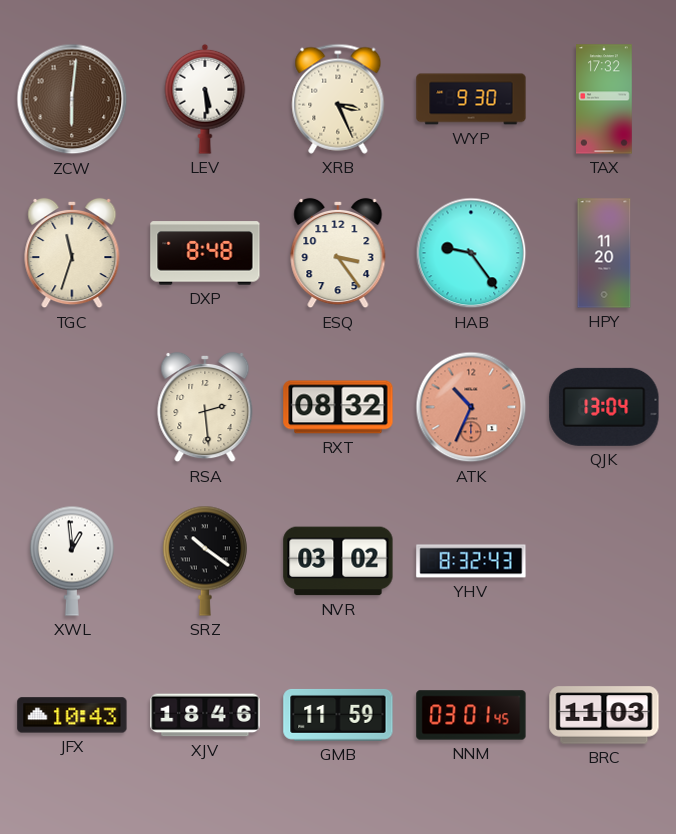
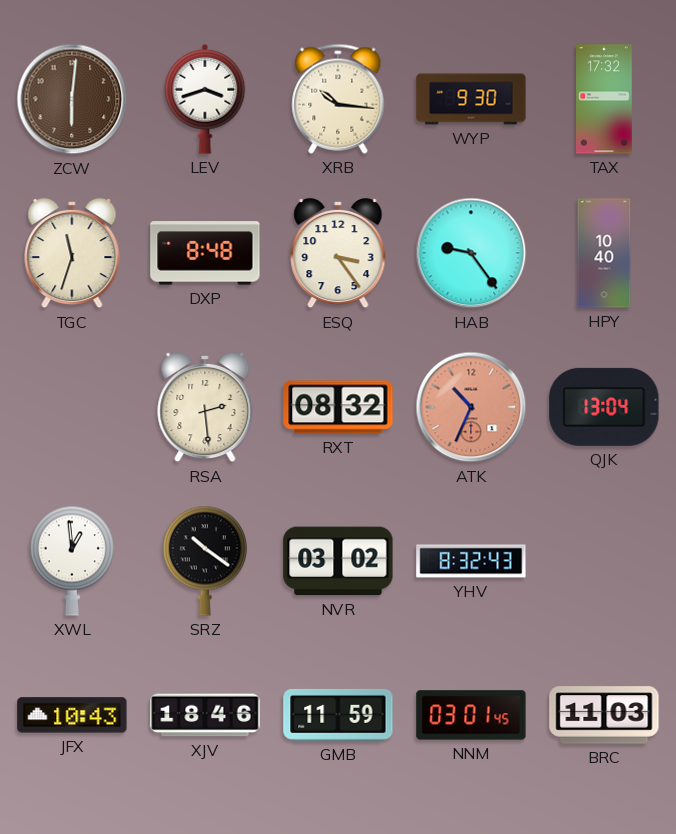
LEV: 5:29 -> 3:42
XRB: 3:26 -> 10:16
HPY: 11:20 -> 10:40
